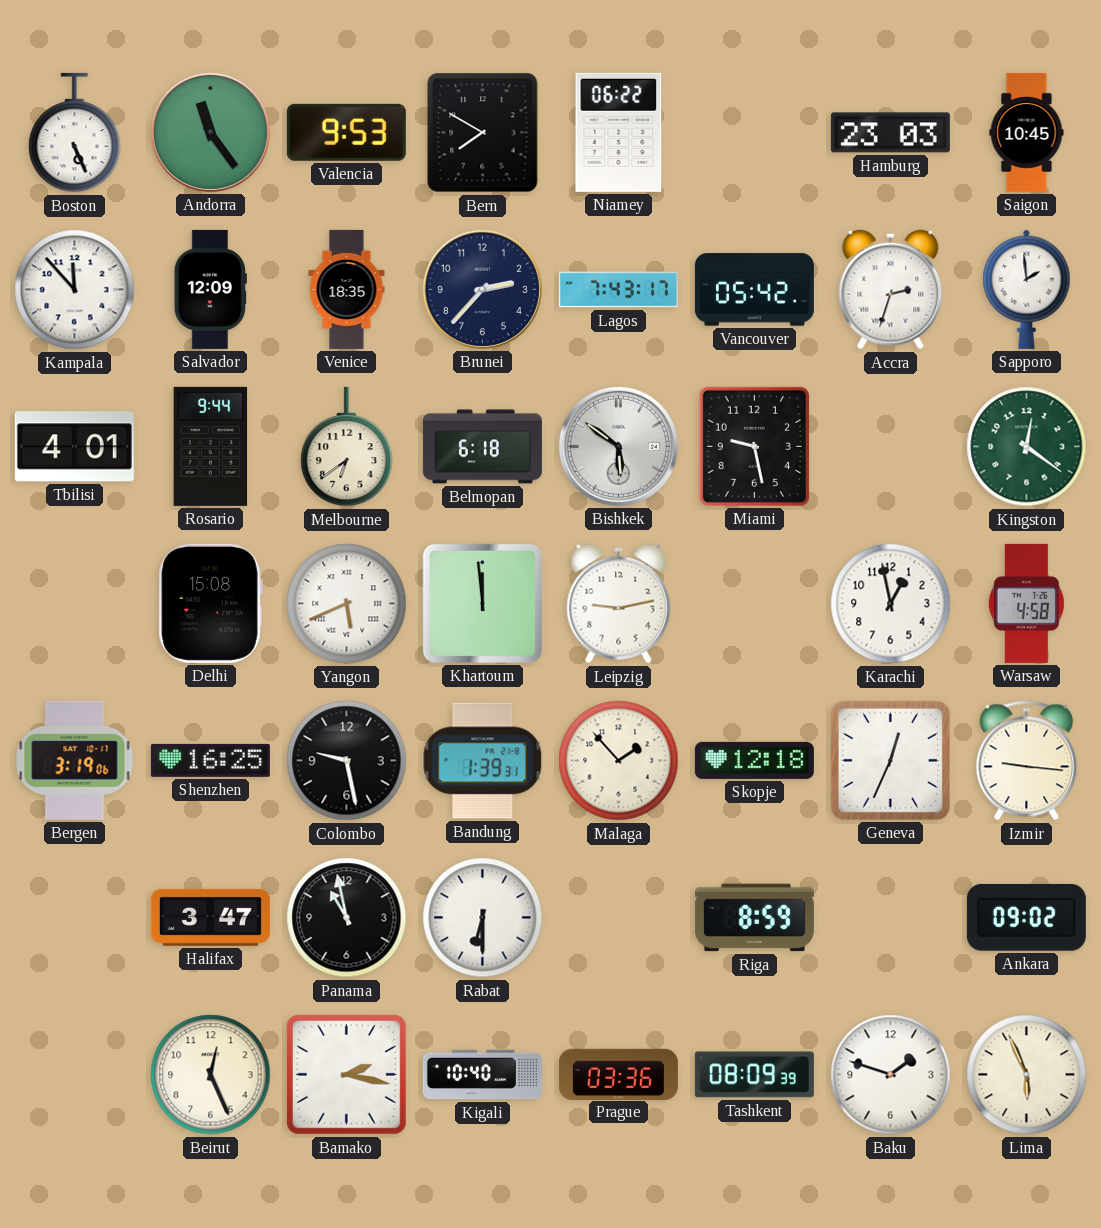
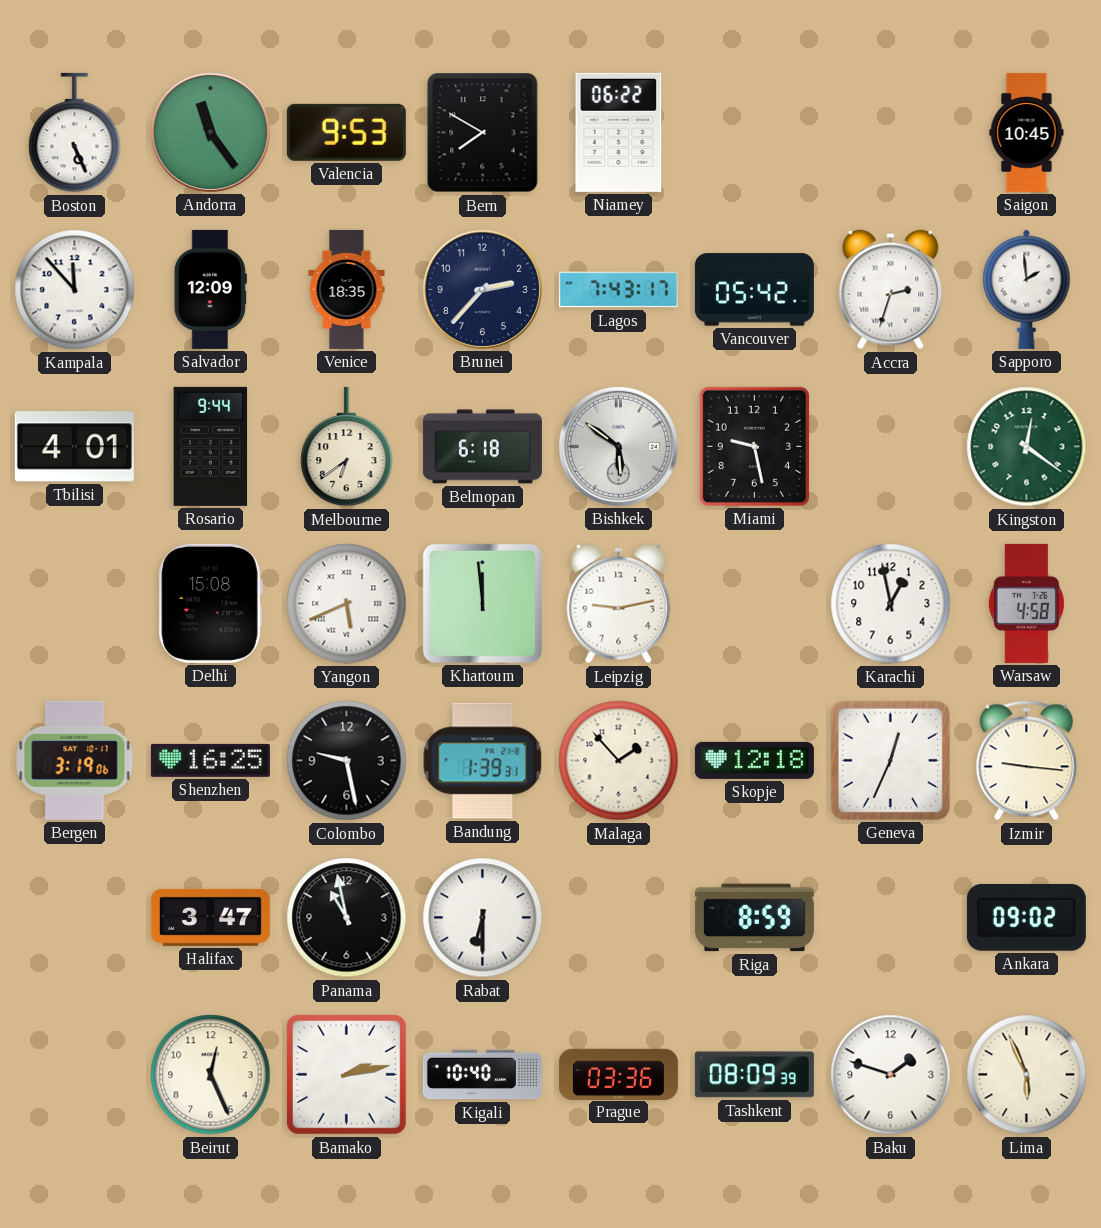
Hamburg: 23:03 -> none
Bamako: 2:17 -> 2:13
